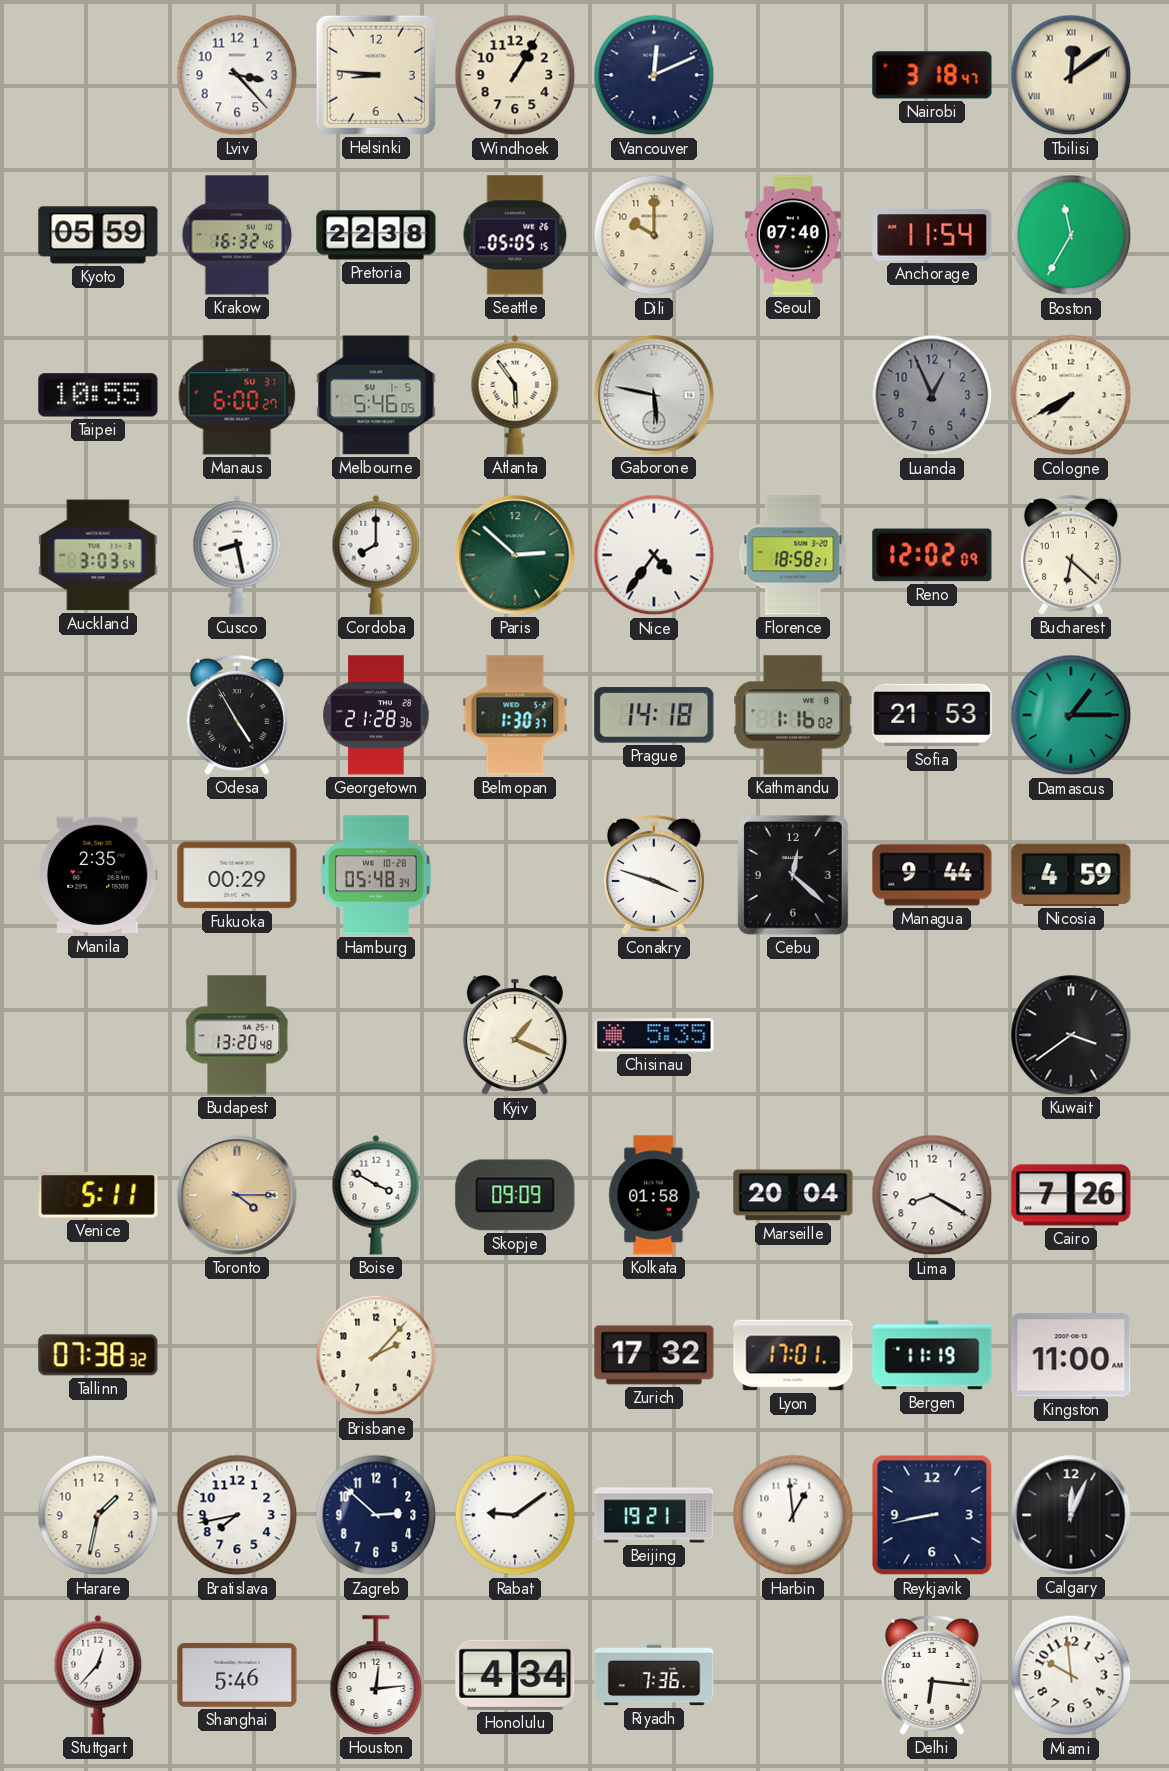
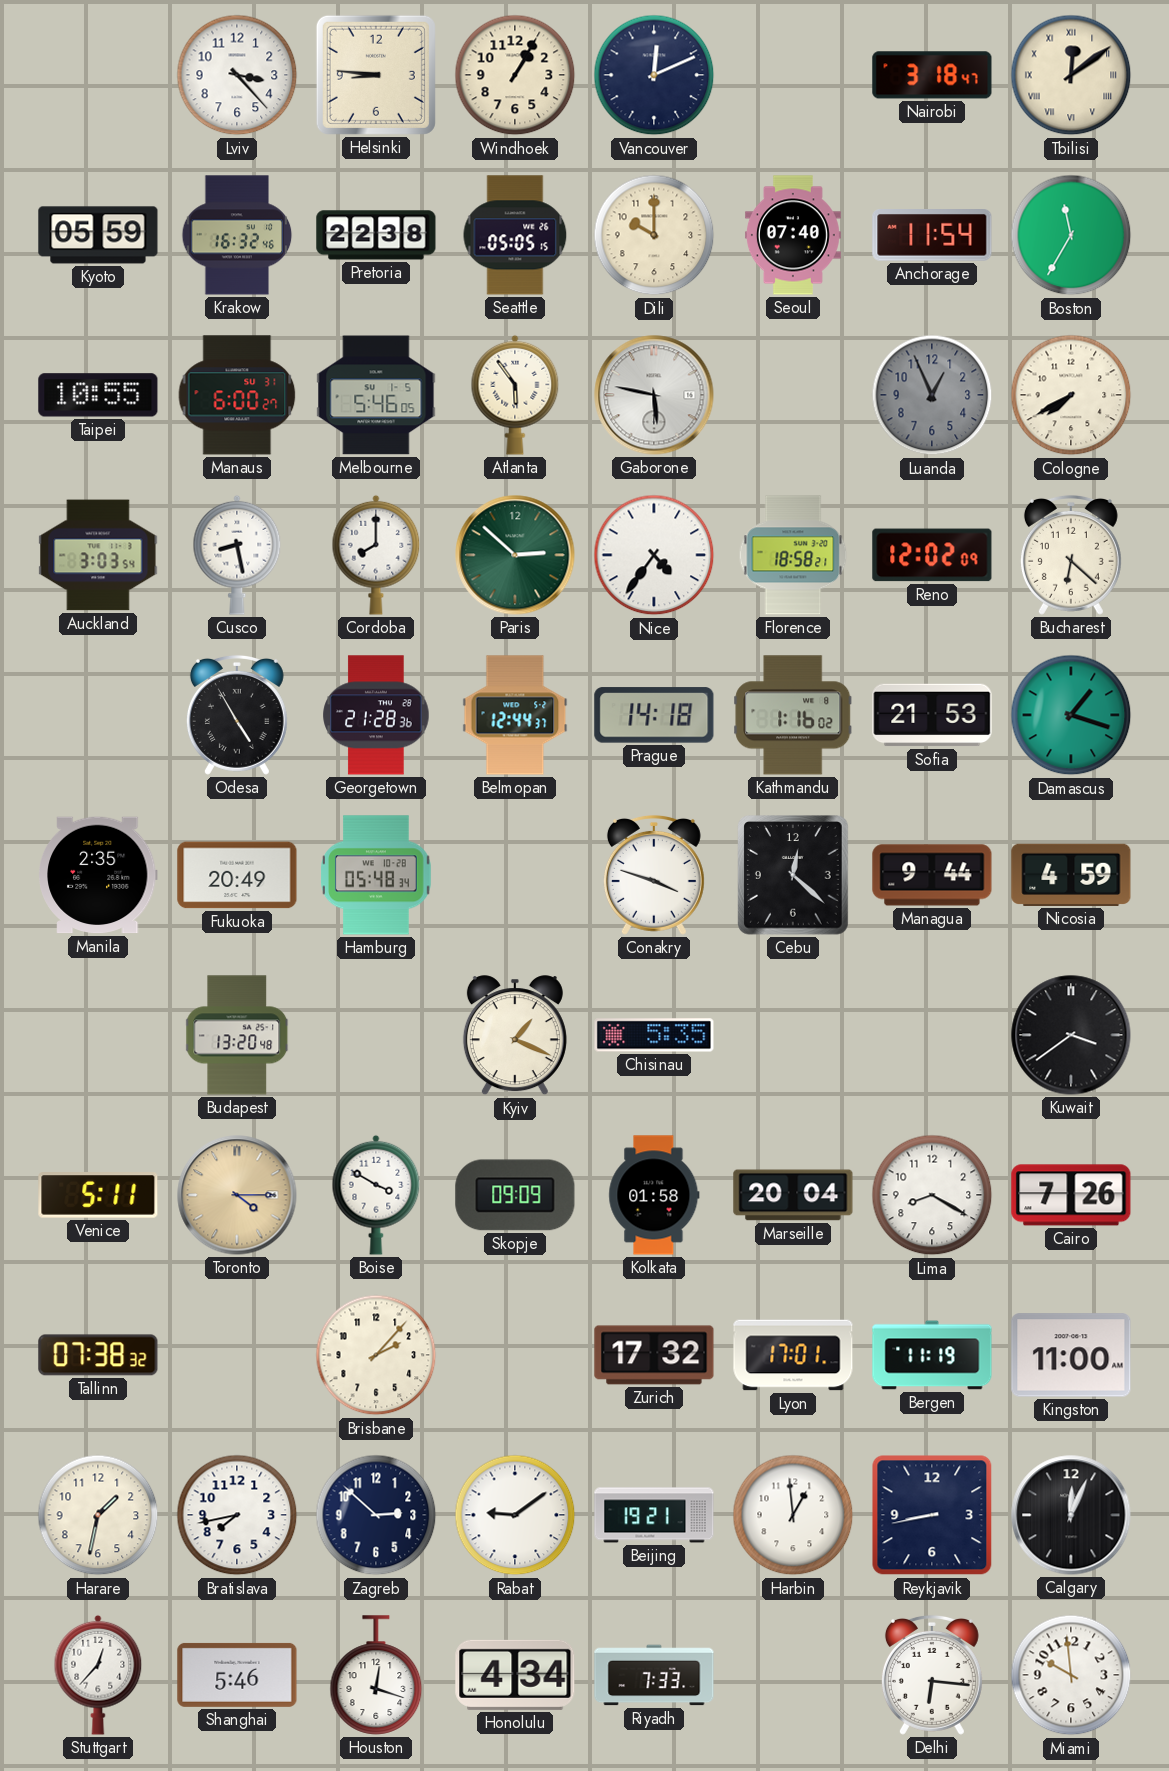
Belmopan: 1:30 -> 12:44
Damascus: 1:15 -> 1:18
Fukuoka: 00:29 -> 20:49
Houston: 12:14 -> 12:18
Riyadh: 7:36 -> 7:33
